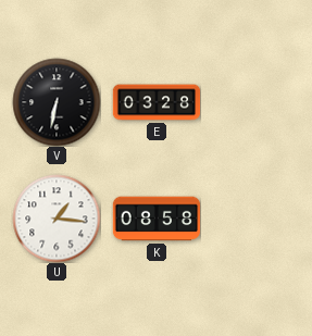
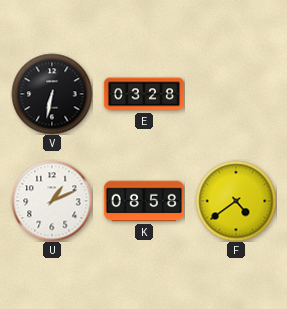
U: 1:16 -> 1:11
F: none -> 4:39
